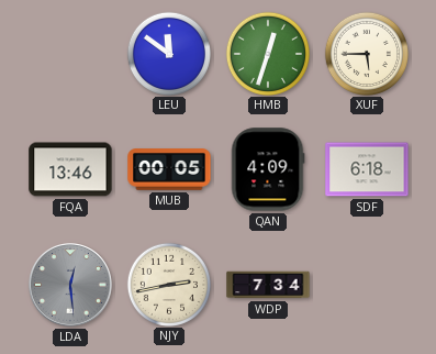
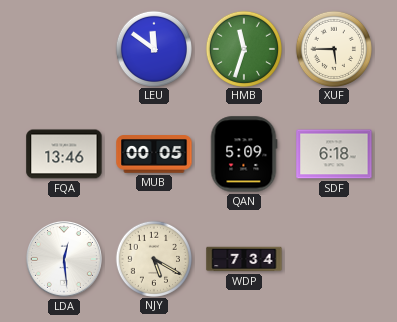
HMB: 12:33 -> 11:33
QAN: 4:09 -> 5:09
LDA dial: grey -> white
NJY: 2:43 -> 5:20
